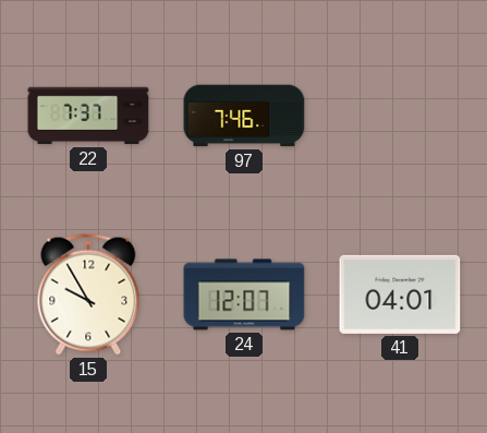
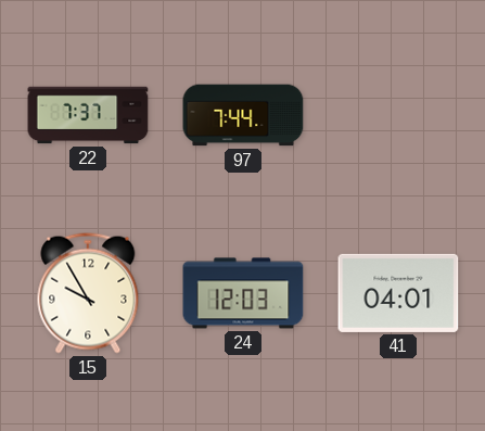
97: 7:46 -> 7:44
24: 12:07 -> 12:03
